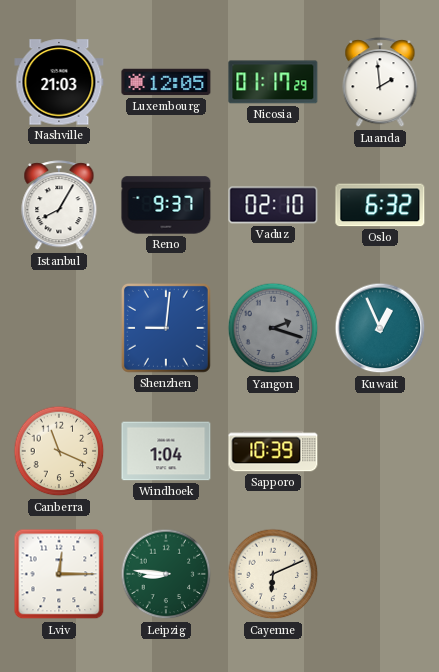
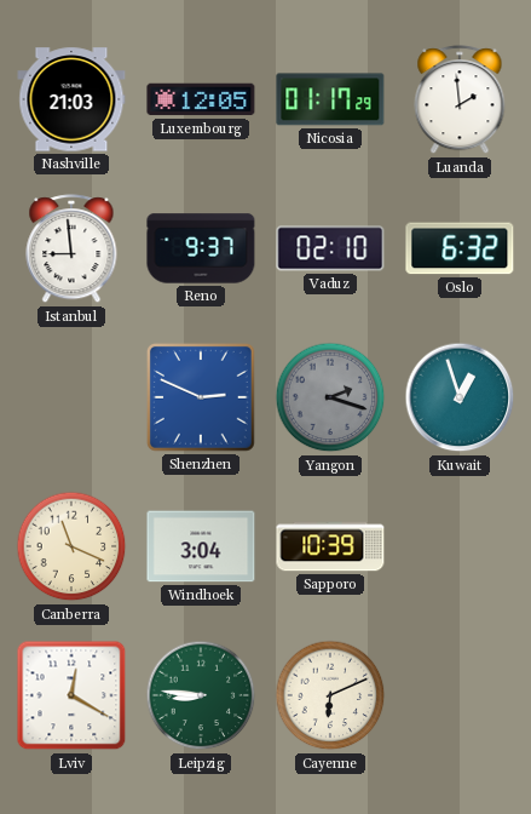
Istanbul: 8:05 -> 8:59
Shenzhen: 9:01 -> 2:49
Kuwait: 12:56 -> 12:57
Windhoek: 1:04 -> 3:04
Lviv: 12:15 -> 12:20
